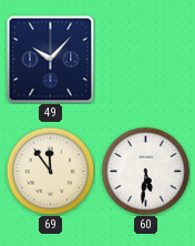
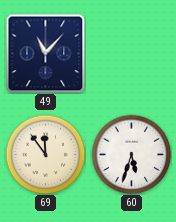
49: 10:07 -> 11:07
60: 5:31 -> 5:33
